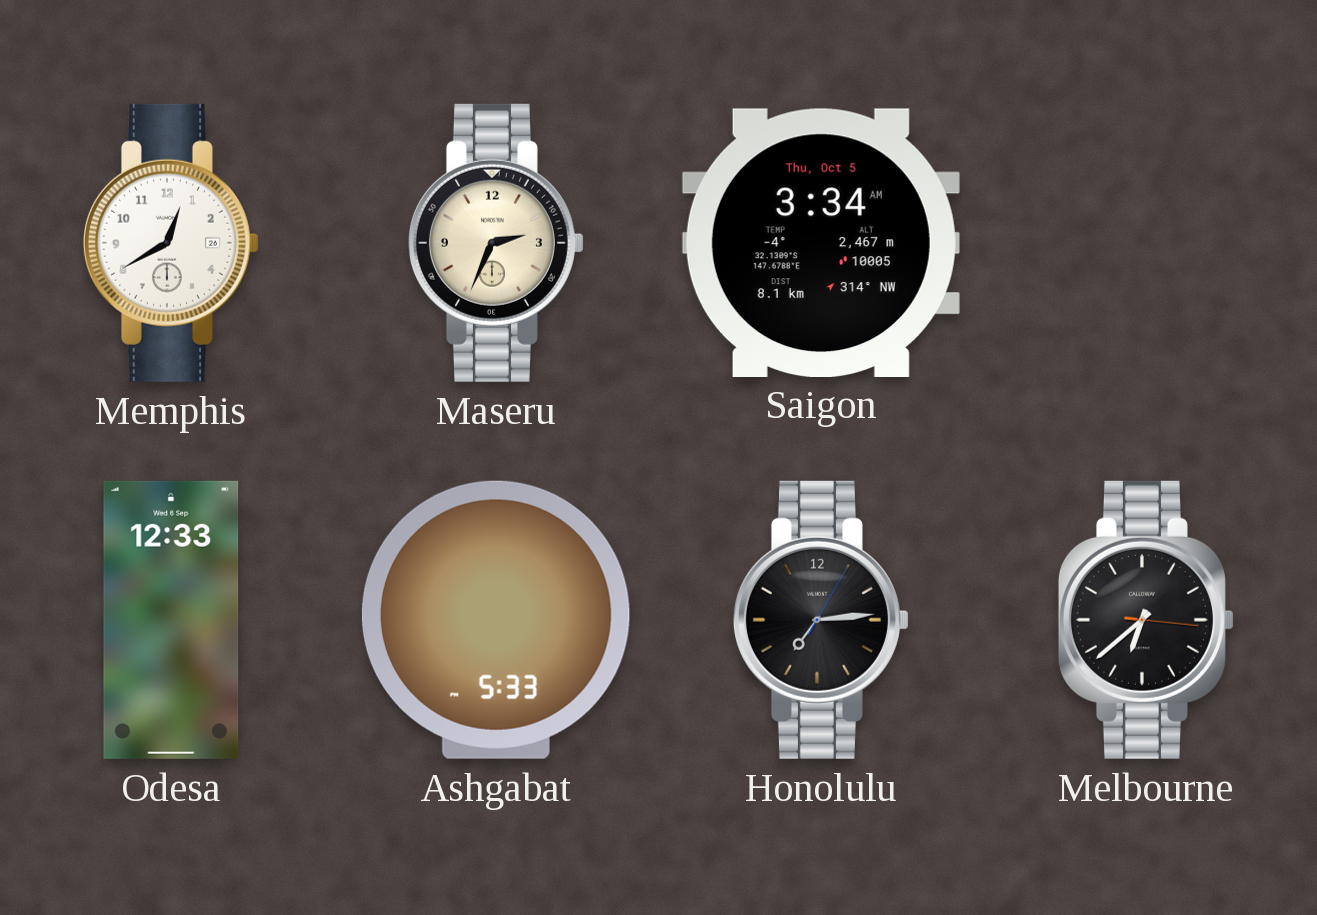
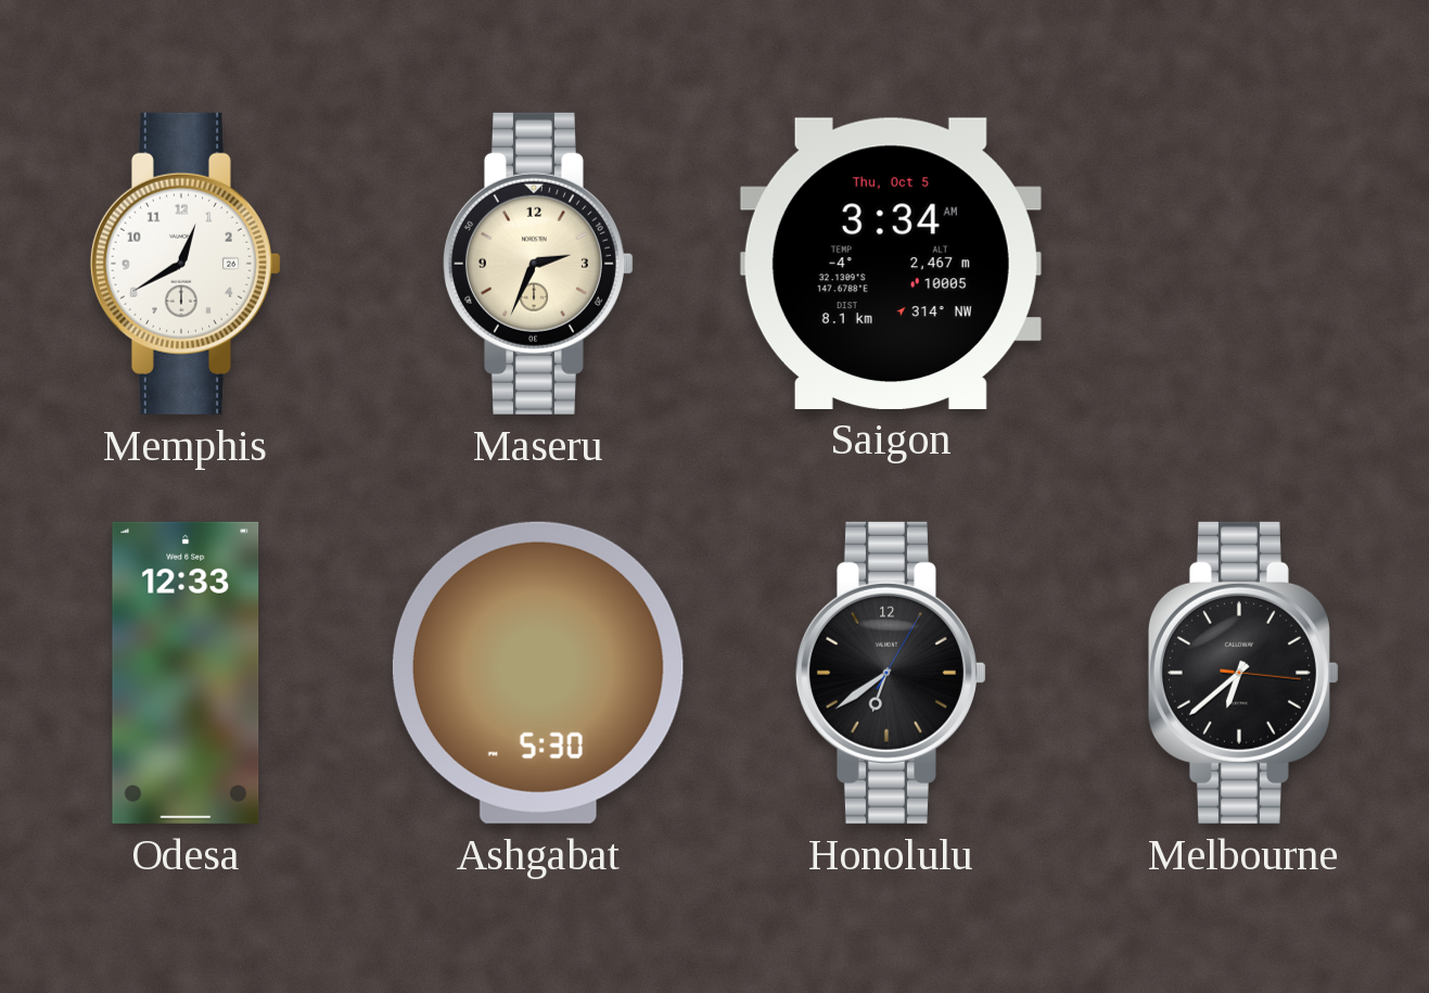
Ashgabat: 5:33 -> 5:30
Honolulu: 7:14 -> 6:39
